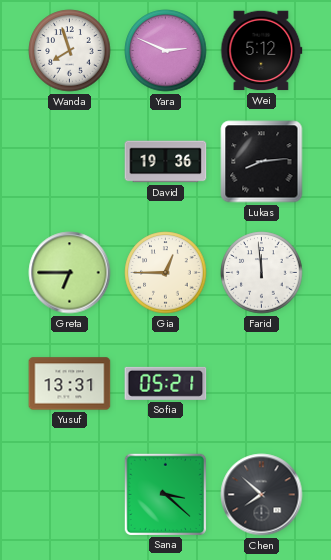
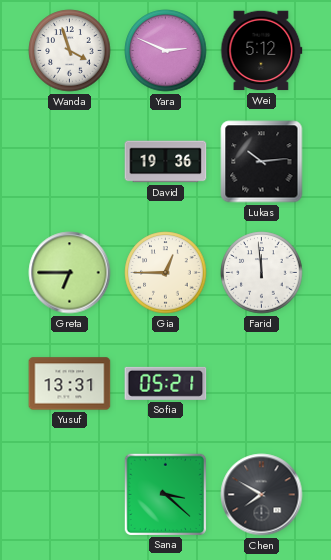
Wanda: 7:57 -> 3:57
Lukas: 8:14 -> 10:14
Chen: 7:52 -> 7:50
